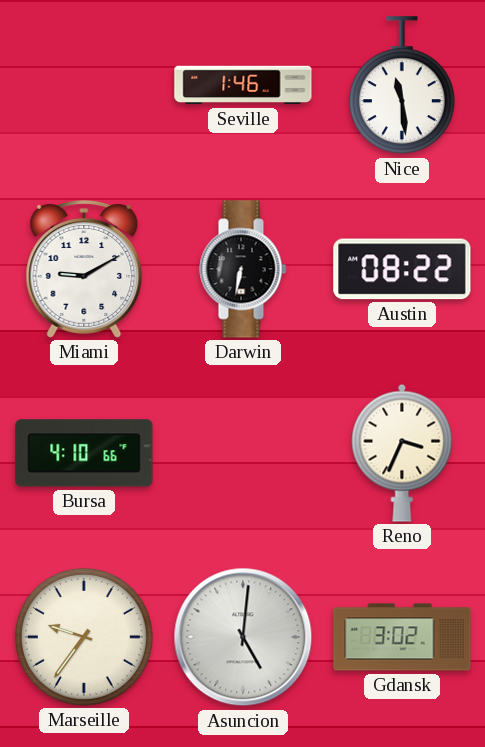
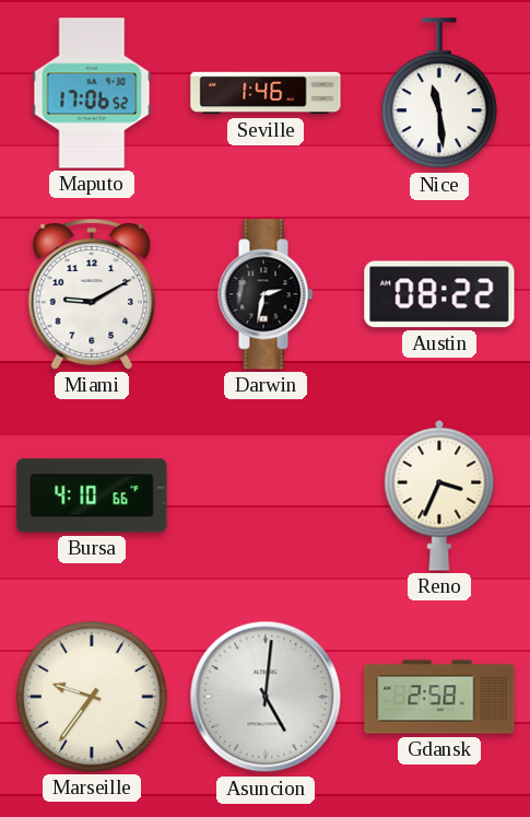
Maputo: none -> 17:06
Darwin: 6:32 -> 2:32
Gdansk: 3:02 -> 2:58
